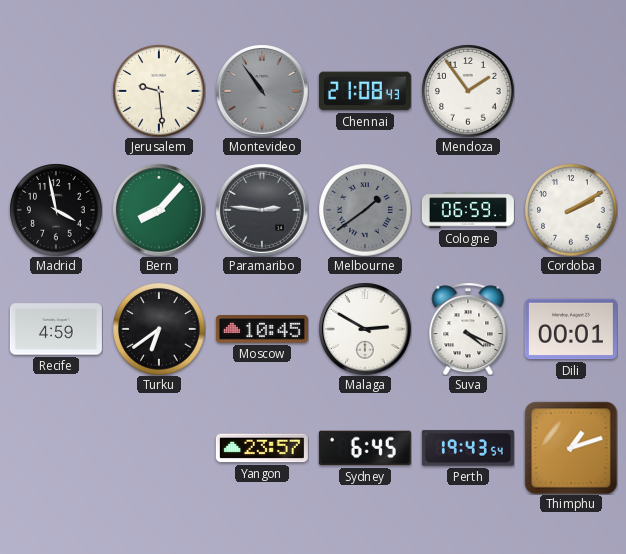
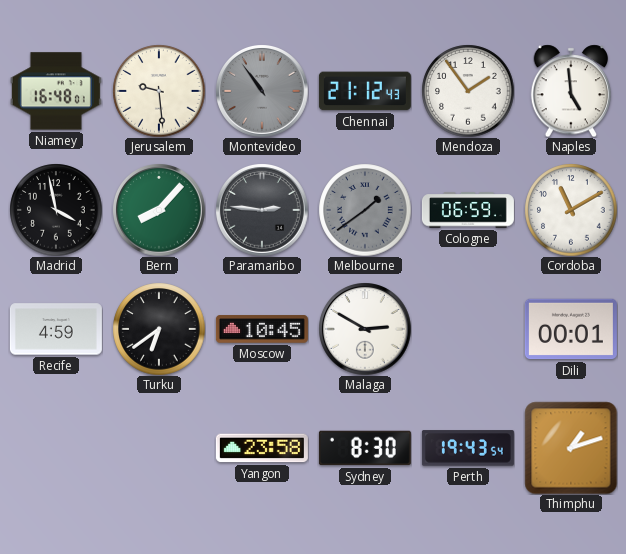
Niamey: none -> 16:48
Chennai: 21:08 -> 21:12
Naples: none -> 4:59
Cordoba: 2:10 -> 11:10
Suva: 4:19 -> none
Yangon: 23:57 -> 23:58
Sydney: 6:45 -> 8:30
